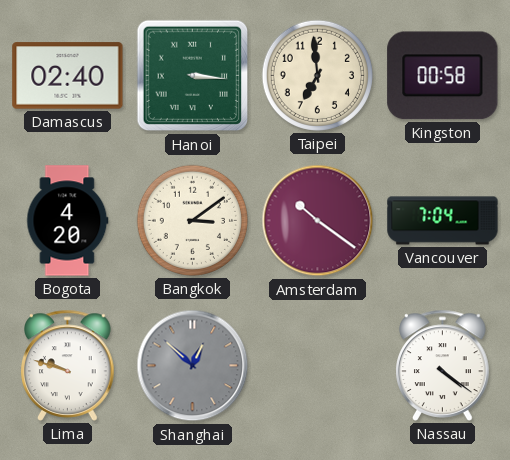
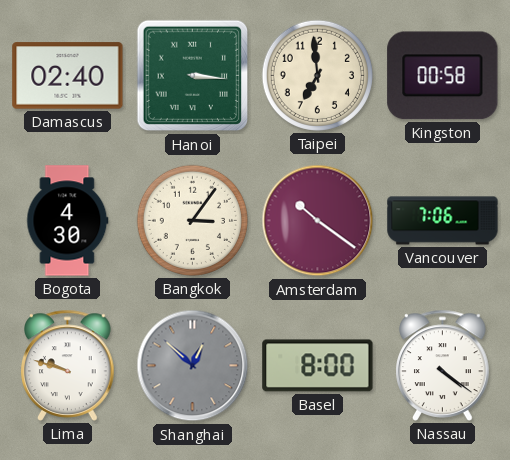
Bogota: 4:20 -> 4:30
Bangkok: 3:09 -> 3:06
Vancouver: 7:04 -> 7:06
Basel: none -> 8:00
